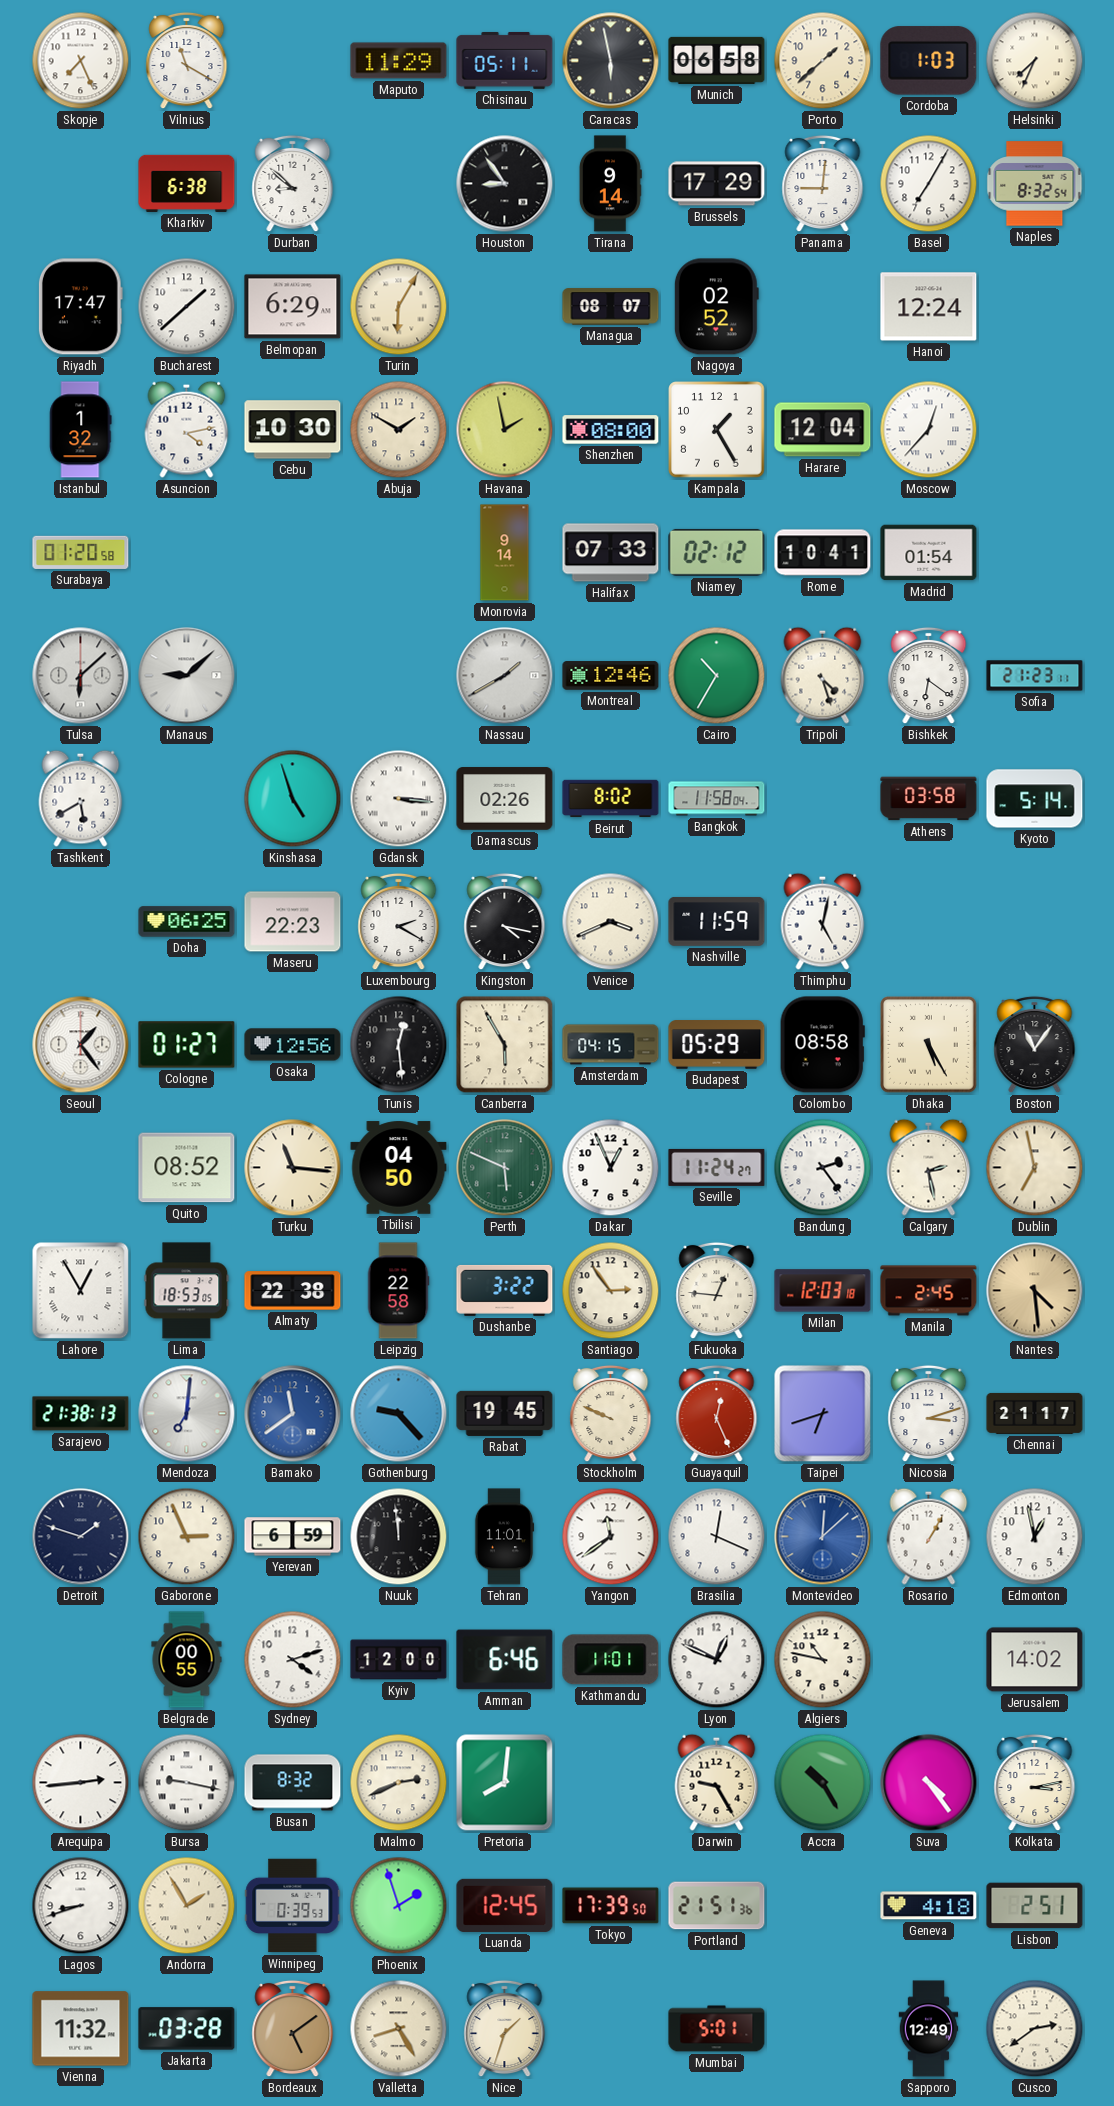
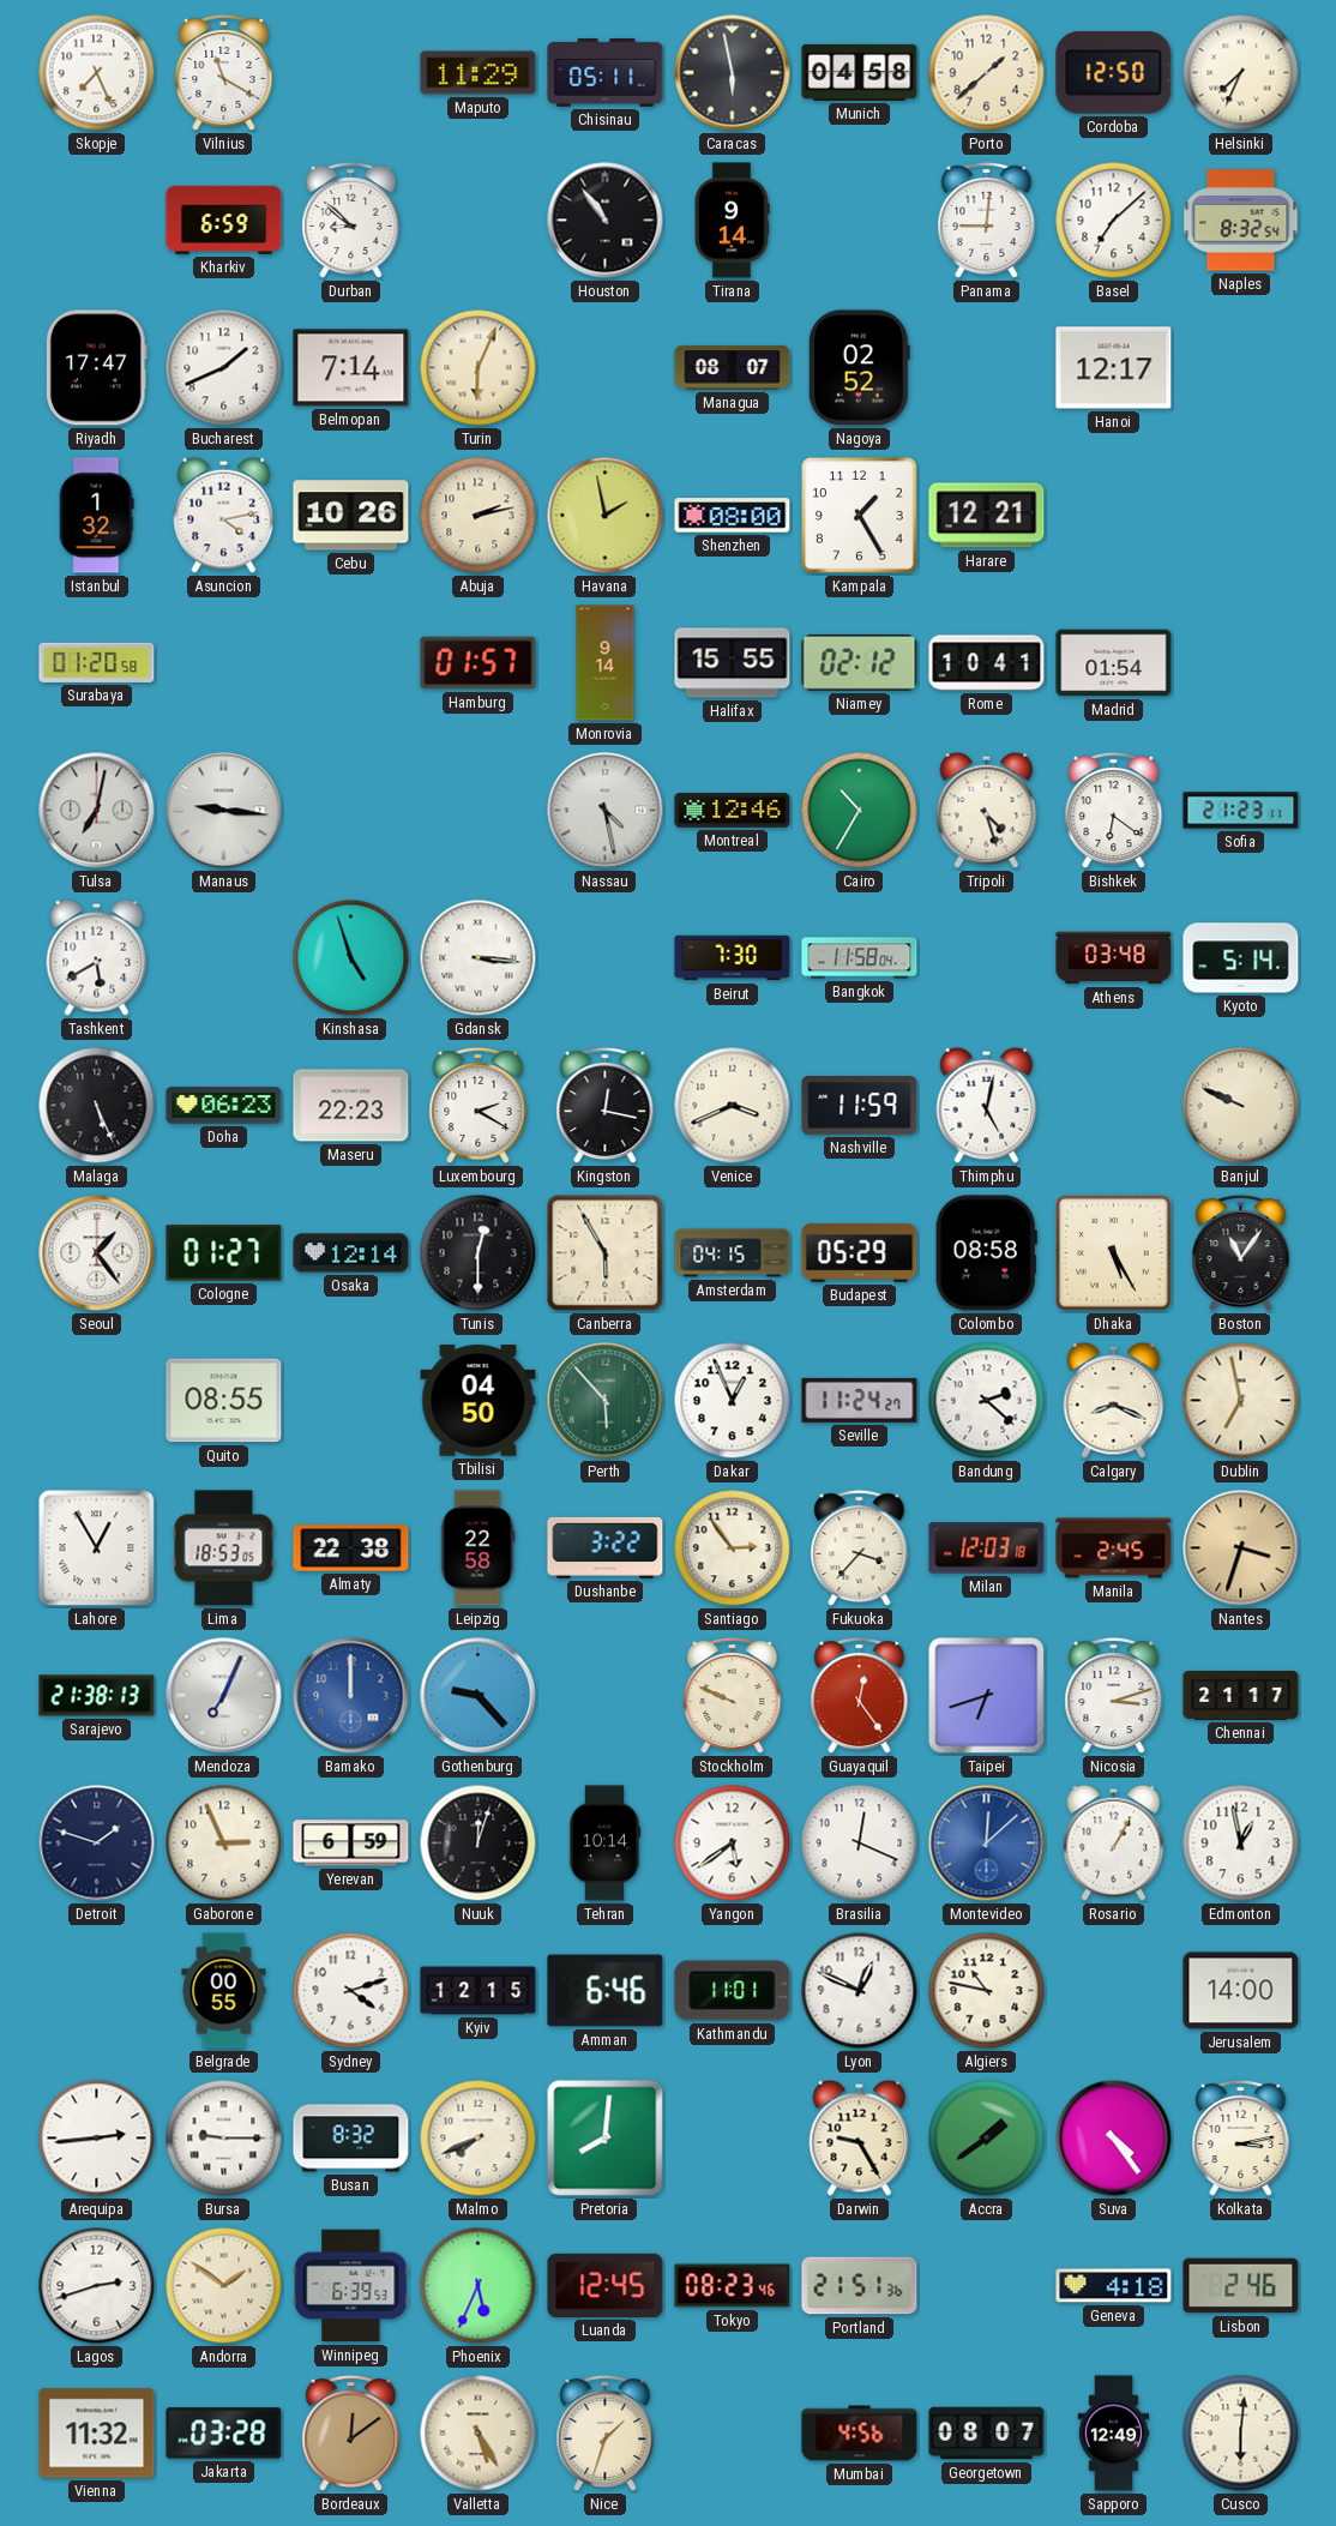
Munich: 06:58 -> 04:58
Cordoba: 1:03 -> 12:50
Kharkiv: 6:38 -> 6:59
Houston: 8:54 -> 10:54
Brussels: 17:29 -> none
Basel: 7:05 -> 7:08
Bucharest: 1:38 -> 1:41
Belmopan: 6:29 -> 7:14
Turin: 6:05 -> 6:04
Hanoi: 12:24 -> 12:17
Cebu: 10:30 -> 10:26
Abuja: 1:50 -> 2:13
Harare: 12:04 -> 12:21
Moscow: 12:37 -> none
Hamburg: none -> 01:57
Halifax: 07:33 -> 15:55
Tulsa: 6:08 -> 7:02
Manaus: 9:08 -> 9:16
Nassau: 1:40 -> 4:28
Damascus: 02:26 -> none
Beirut: 8:02 -> 7:30
Athens: 03:58 -> 03:48
Malaga: none -> 5:26
Doha: 06:25 -> 06:23
Kingston: 4:17 -> 12:17
Banjul: none -> 9:49
Osaka: 12:56 -> 12:14
Tunis: 12:29 -> 12:30
Quito: 08:52 -> 08:55
Turku: 11:16 -> none
Perth: 5:49 -> 5:53
Bandung: 2:24 -> 2:22
Calgary: 2:28 -> 8:19
Fukuoka: 12:46 -> 3:37
Nantes: 4:29 -> 3:33
Mendoza: 7:01 -> 7:04
Bamako: 11:39 -> 12:00
Rabat: 19:45 -> none
Guayaquil: 12:26 -> 12:24
Nuuk: 11:59 -> 12:03
Tehran: 11:01 -> 10:14
Yangon: 11:39 -> 5:39
Kyiv: 12:00 -> 12:15
Jerusalem: 14:02 -> 14:00
Bursa: 9:17 -> 9:15
Malmo: 2:41 -> 7:41
Accra: 10:25 -> 1:39
Lagos: 8:42 -> 2:42
Andorra: 1:55 -> 1:51
Winnipeg: 0:39 -> 6:39
Phoenix: 1:57 -> 5:34
Tokyo: 17:39 -> 08:23
Lisbon: 2:51 -> 2:46
Bordeaux: 5:09 -> 12:09
Valletta: 8:25 -> 5:25
Mumbai: 5:01 -> 4:56
Georgetown: none -> 08:07
Cusco: 2:39 -> 6:01
